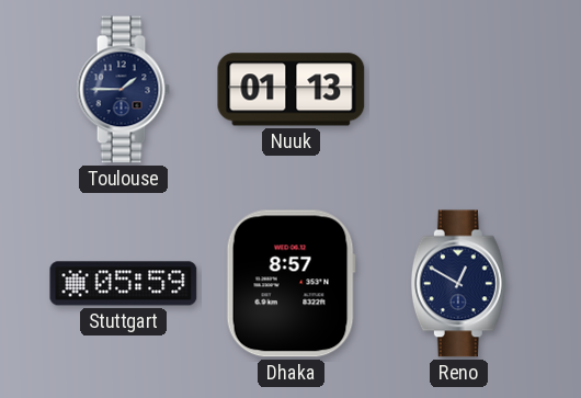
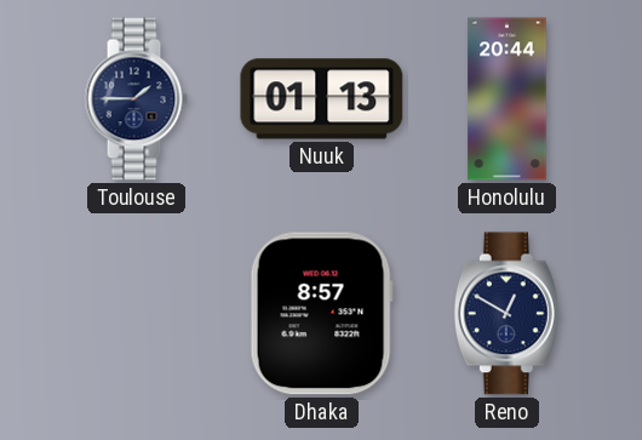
Honolulu: none -> 20:44
Stuttgart: 05:59 -> none
